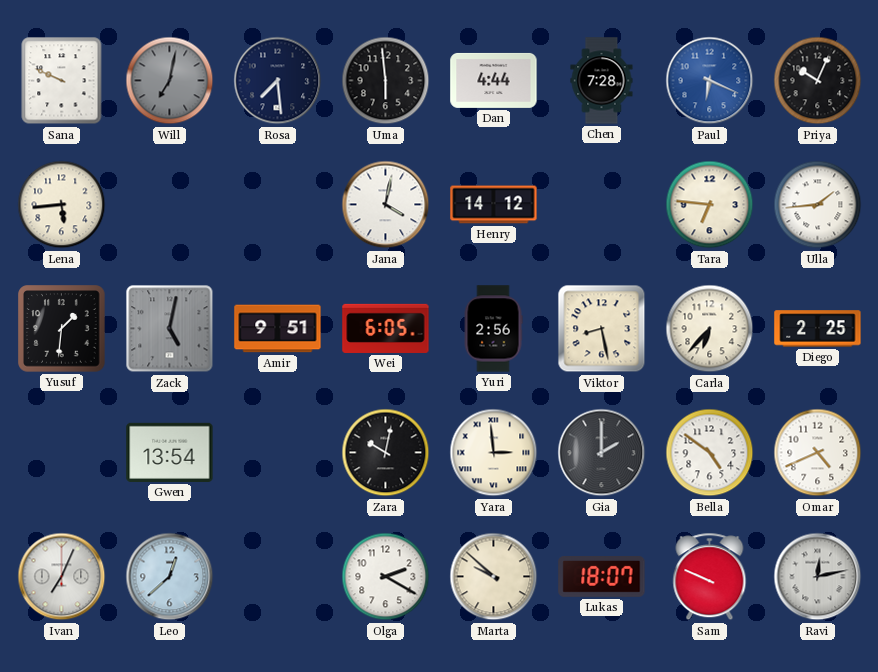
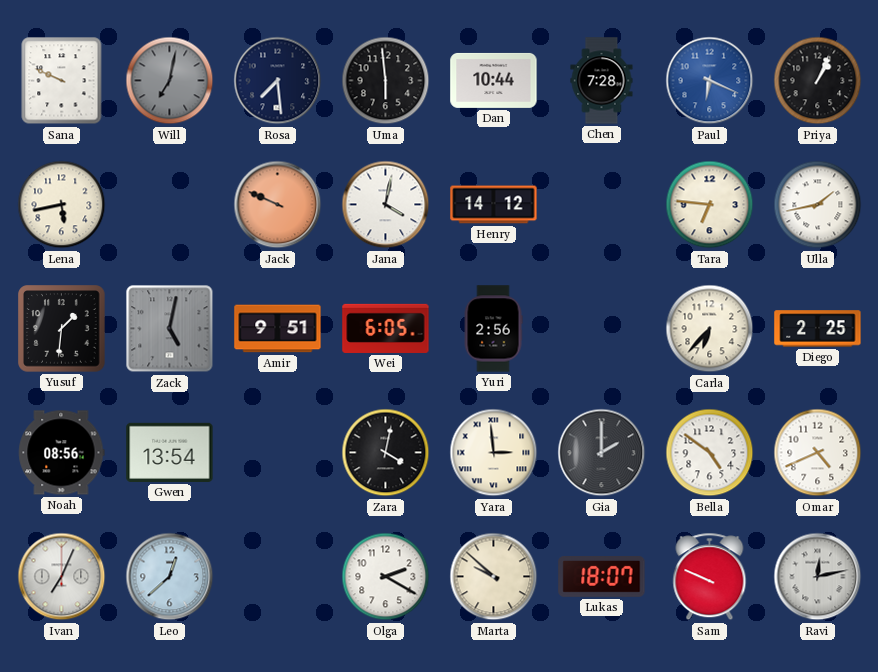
Dan: 4:44 -> 10:44
Priya: 10:04 -> 1:04
Lena: 5:44 -> 5:43
Jack: none -> 9:49
Ulla: 1:44 -> 1:43
Viktor: 8:28 -> none
Noah: none -> 08:56
Zara: 10:02 -> 4:02
